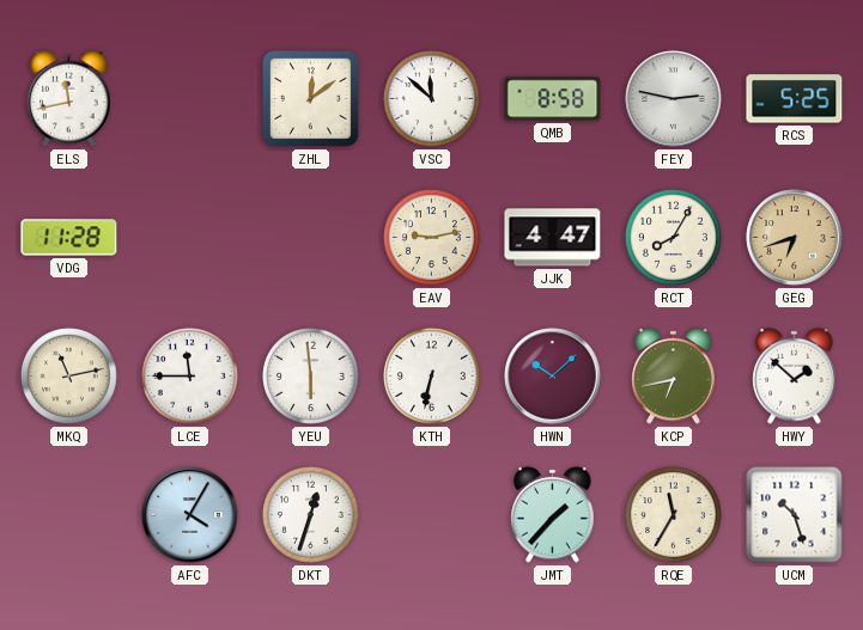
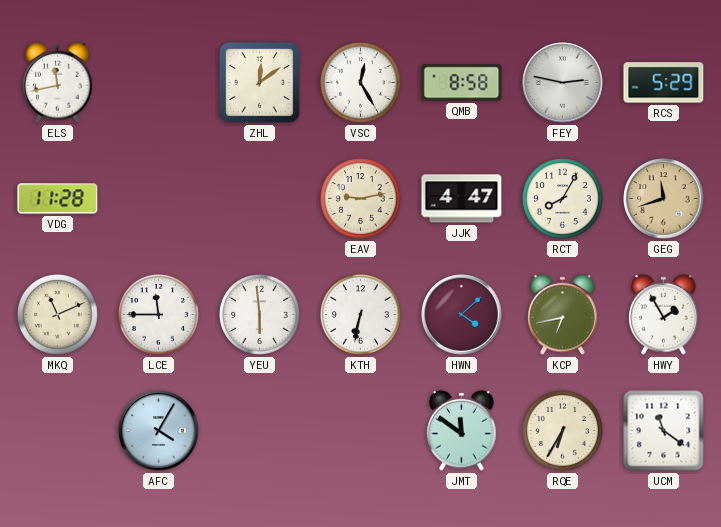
VSC: 11:52 -> 12:25
RCS: 5:25 -> 5:29
GEG: 6:42 -> 11:42
MKQ: 11:13 -> 11:11
HWN: 10:08 -> 4:08
HWY: 1:52 -> 1:55
DKT: 12:33 -> none
JMT: 1:37 -> 11:51
RQE: 11:35 -> 6:35
UCM: 10:27 -> 11:21
